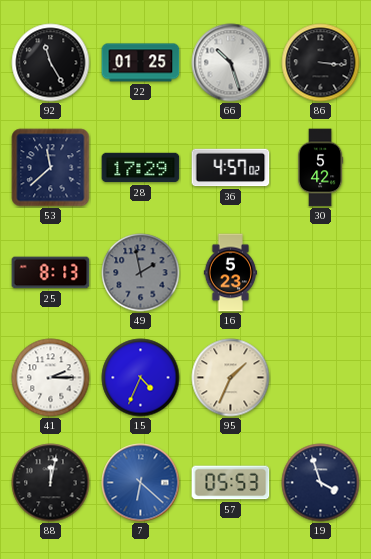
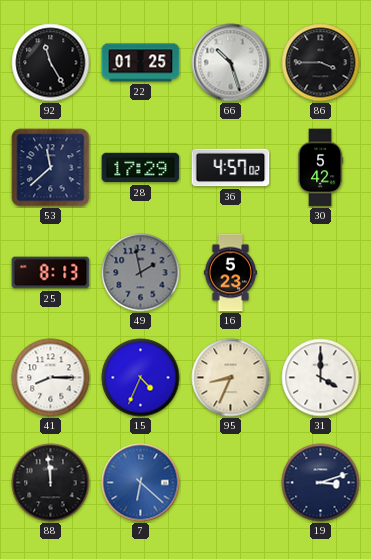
86: 3:16 -> 3:45
41: 2:15 -> 8:15
95: 1:34 -> 8:34
31: none -> 4:00
88: 12:02 -> 11:59
57: 05:53 -> none
19: 3:57 -> 3:12
